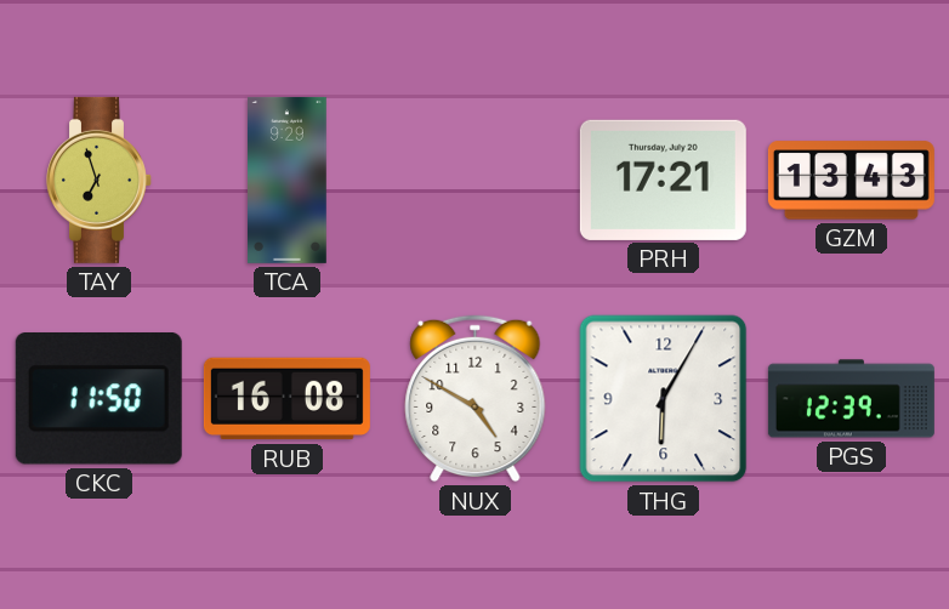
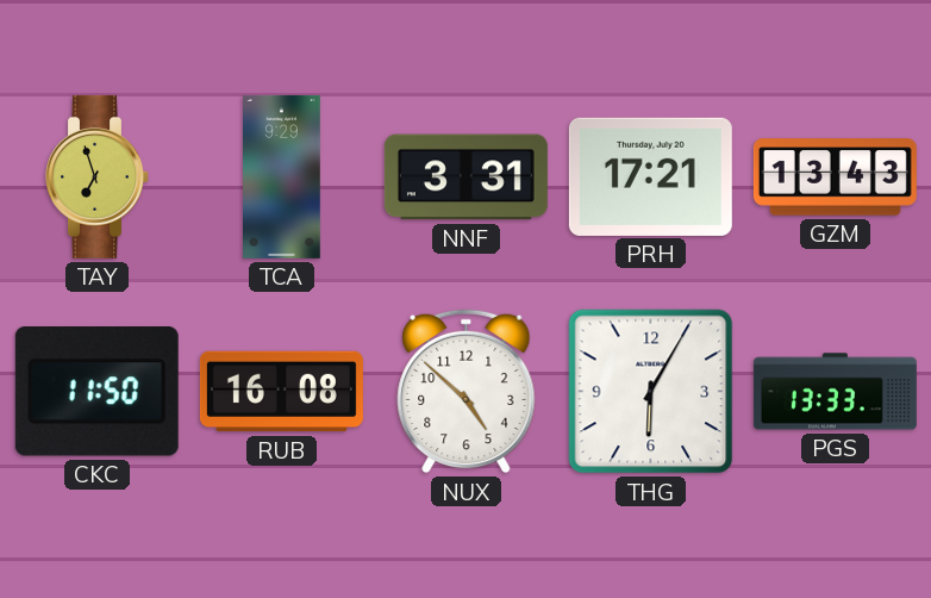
NNF: none -> 3:31
NUX: 4:50 -> 4:52
PGS: 12:39 -> 13:33
